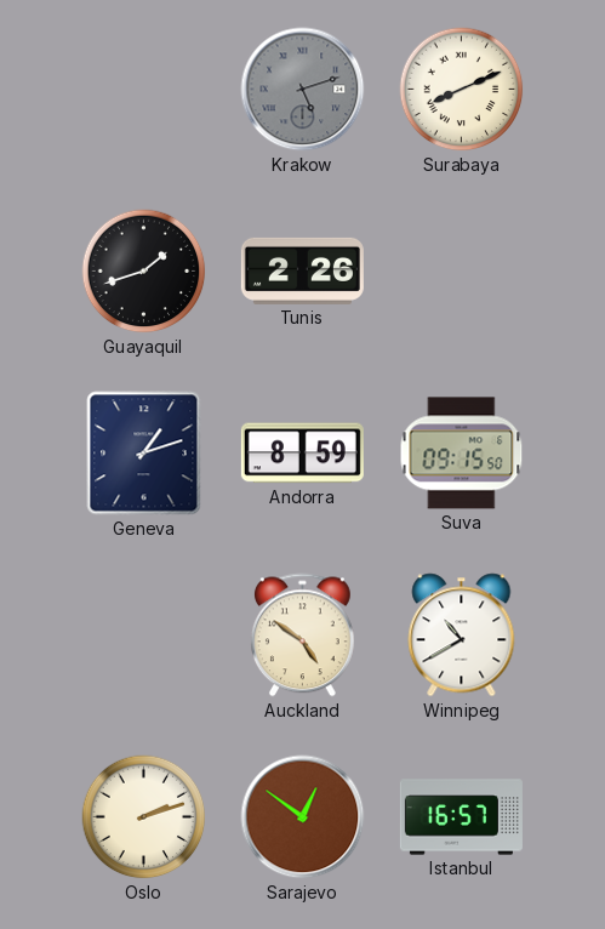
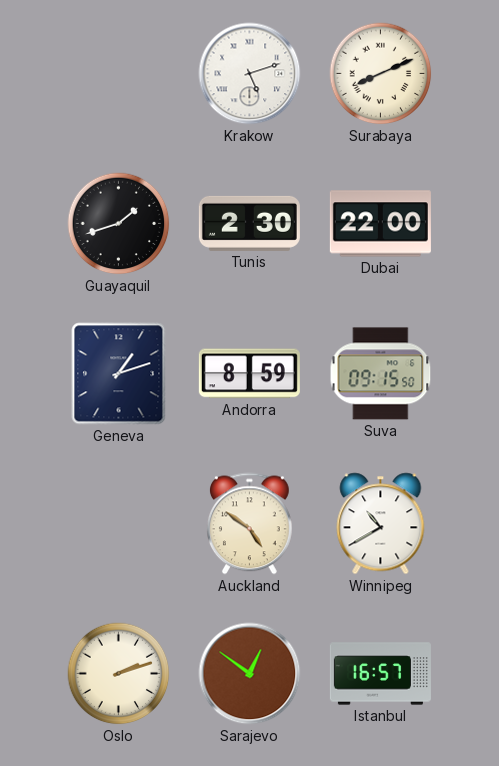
Krakow dial: grey -> white
Tunis: 2:26 -> 2:30
Dubai: none -> 22:00
